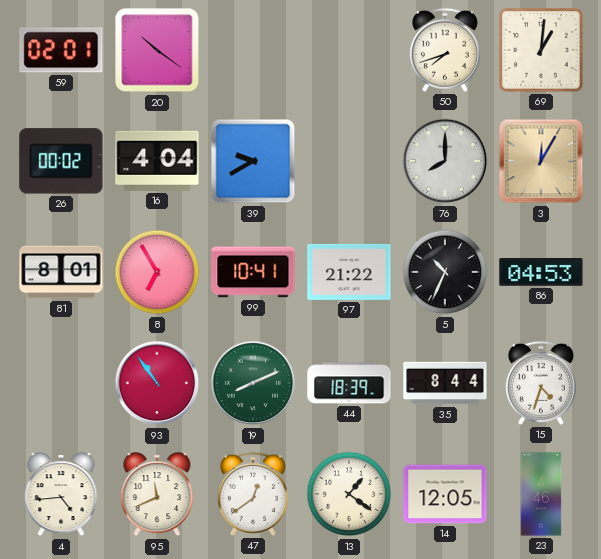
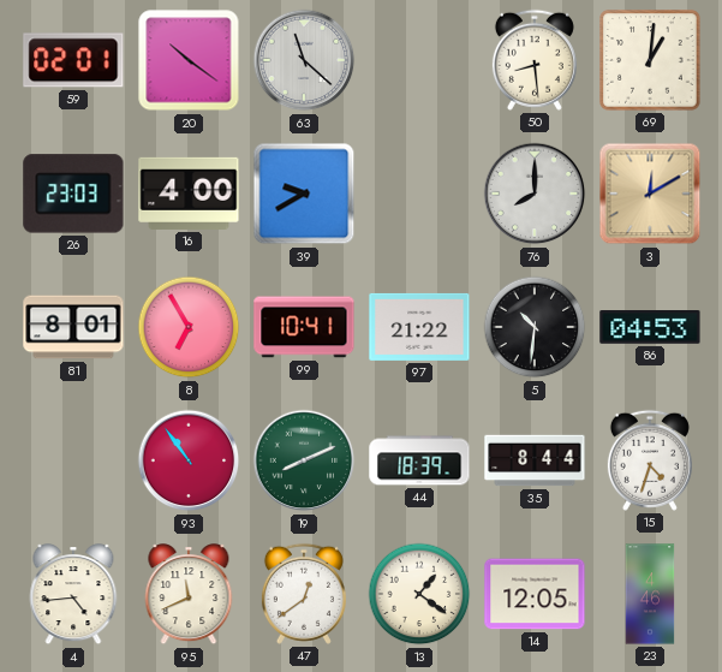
63: none -> 11:22
50: 7:42 -> 8:29
26: 00:02 -> 23:03
16: 4:04 -> 4:00
3: 12:05 -> 12:10
5: 10:34 -> 10:31
